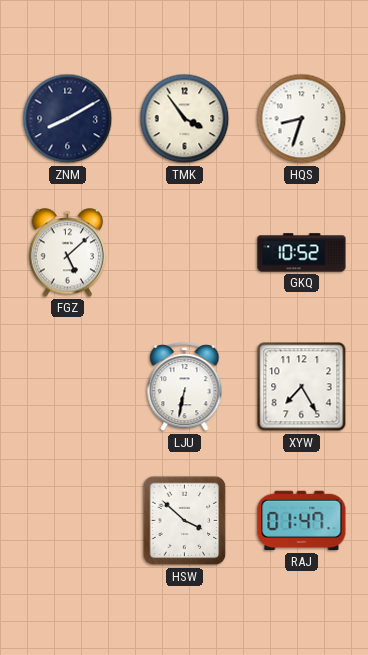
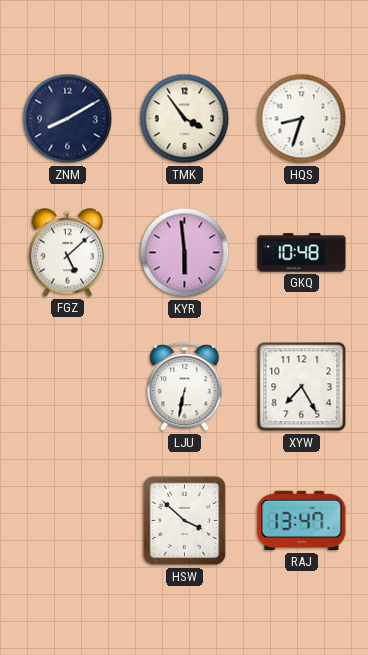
KYR: none -> 5:59
GKQ: 10:52 -> 10:48
RAJ: 01:47 -> 13:47
